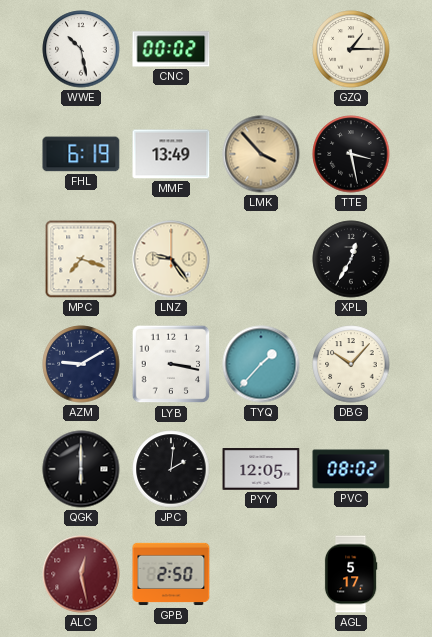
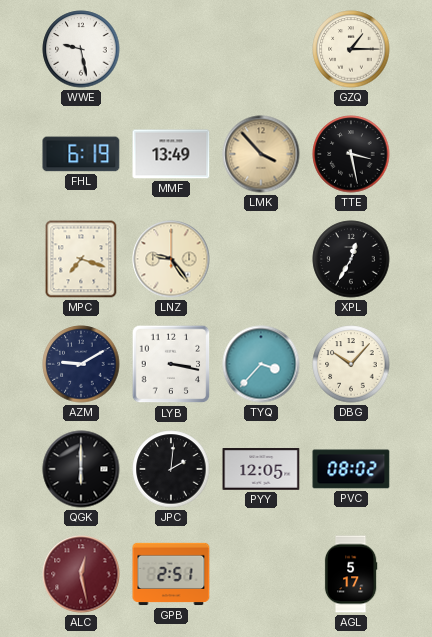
WWE: 10:28 -> 9:28
CNC: 00:02 -> none
TYQ: 1:37 -> 3:37
GPB: 2:50 -> 2:51
